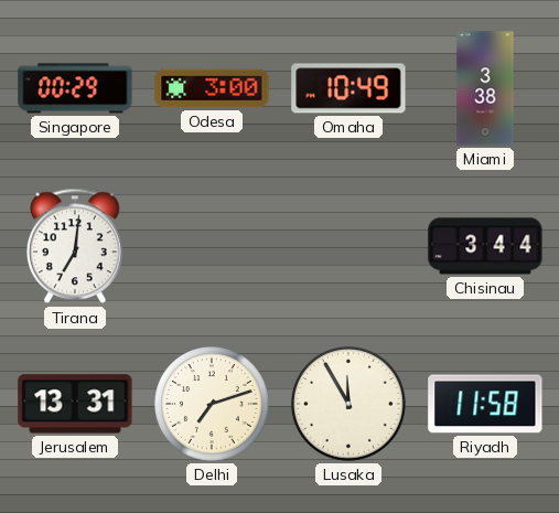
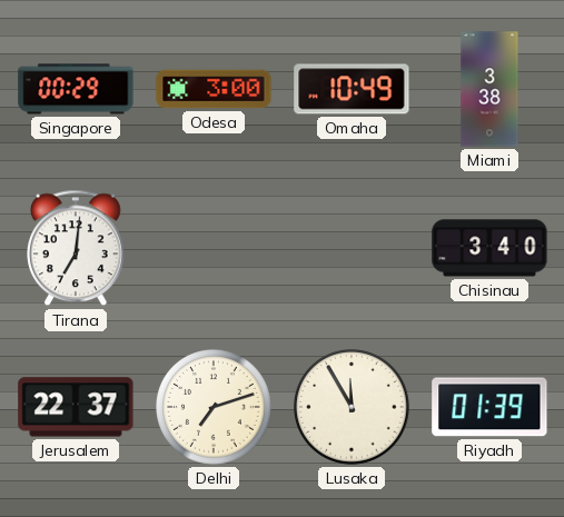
Chisinau: 3:44 -> 3:40
Jerusalem: 13:31 -> 22:37
Riyadh: 11:58 -> 01:39
